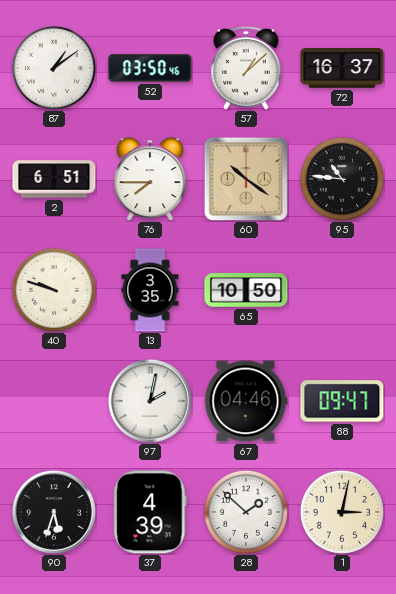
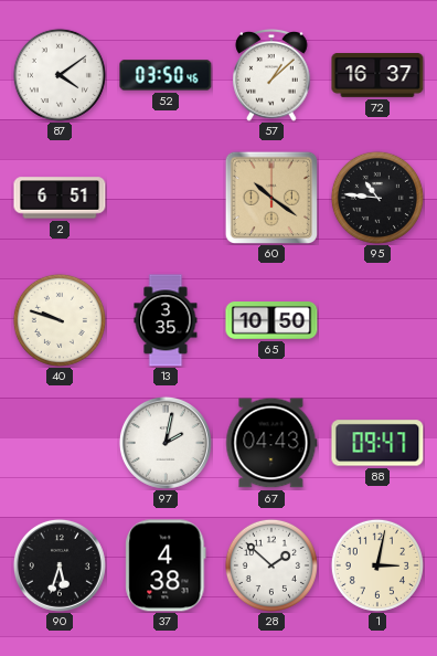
87: 1:09 -> 4:09
76: 7:45 -> none
67: 04:46 -> 04:43
37: 4:39 -> 4:38
